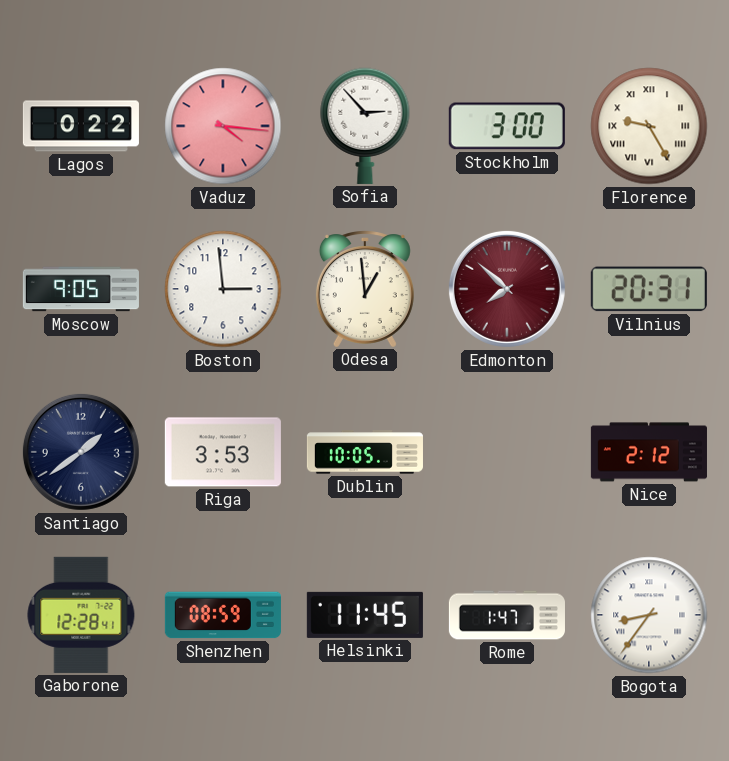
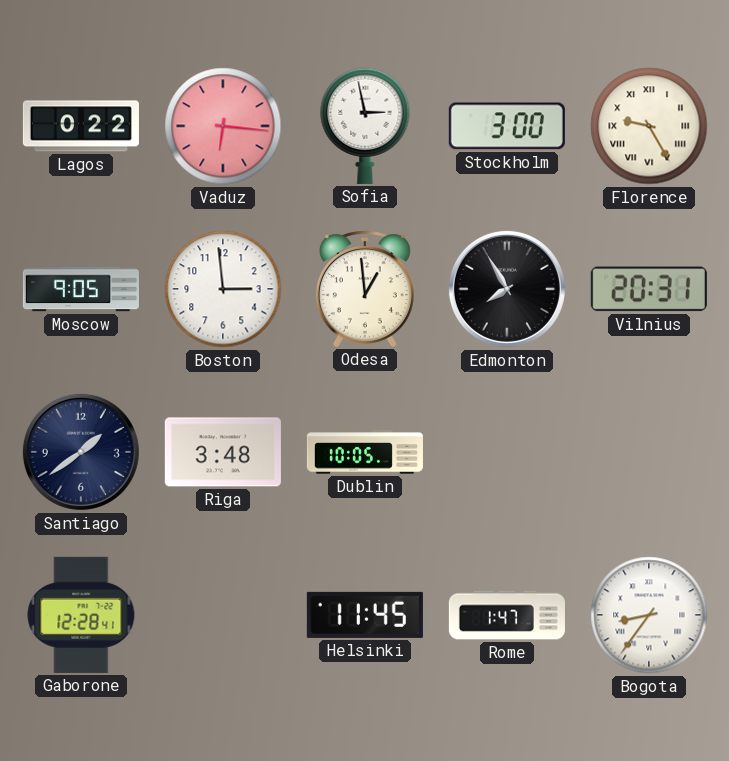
Vaduz: 4:16 -> 6:16
Sofia: 2:53 -> 2:58
Edmonton: 7:52 -> 7:55
Edmonton dial: burgundy -> black
Riga: 3:53 -> 3:48
Nice: 2:12 -> none
Shenzhen: 08:59 -> none
